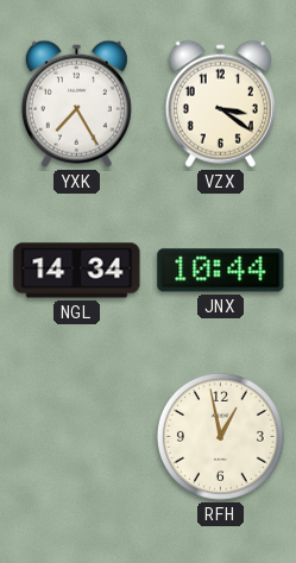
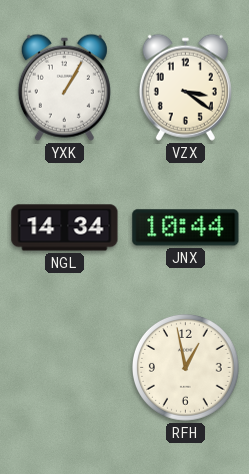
YXK: 7:25 -> 1:05
